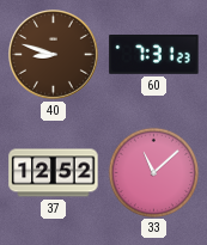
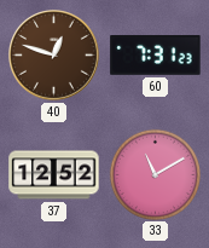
40: 8:48 -> 12:48
33: 11:08 -> 11:10
